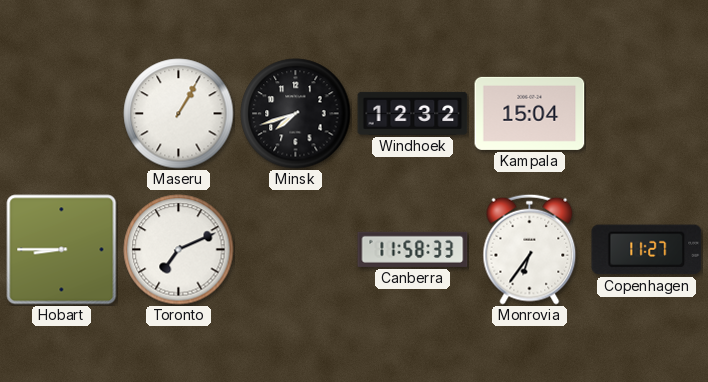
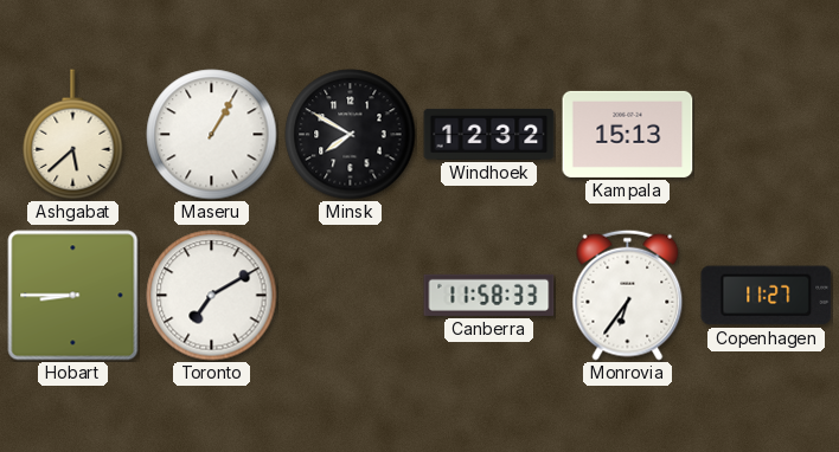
Ashgabat: none -> 5:38
Minsk: 7:42 -> 7:50
Kampala: 15:04 -> 15:13
Toronto: 7:11 -> 7:10
